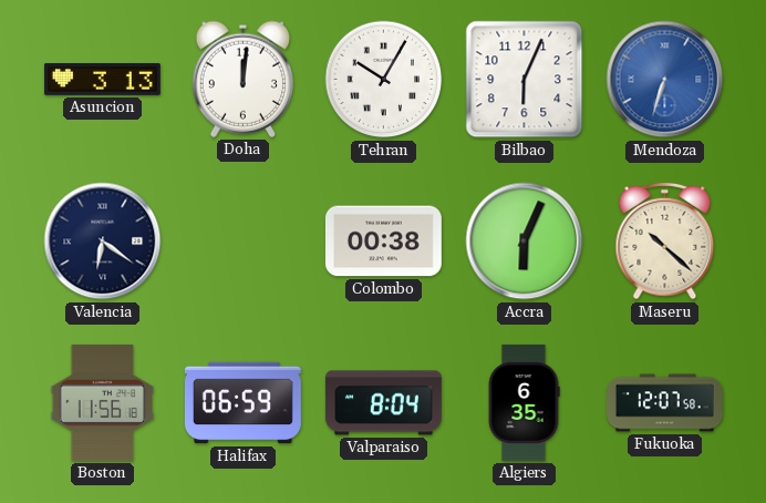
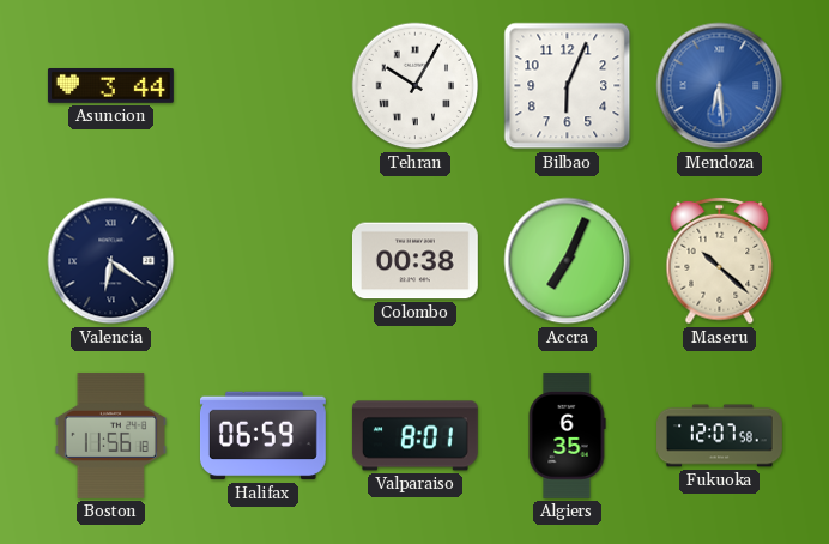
Asuncion: 3:13 -> 3:44
Doha: 12:01 -> none
Mendoza: 6:33 -> 6:29
Accra: 6:04 -> 7:04
Valparaiso: 8:04 -> 8:01
